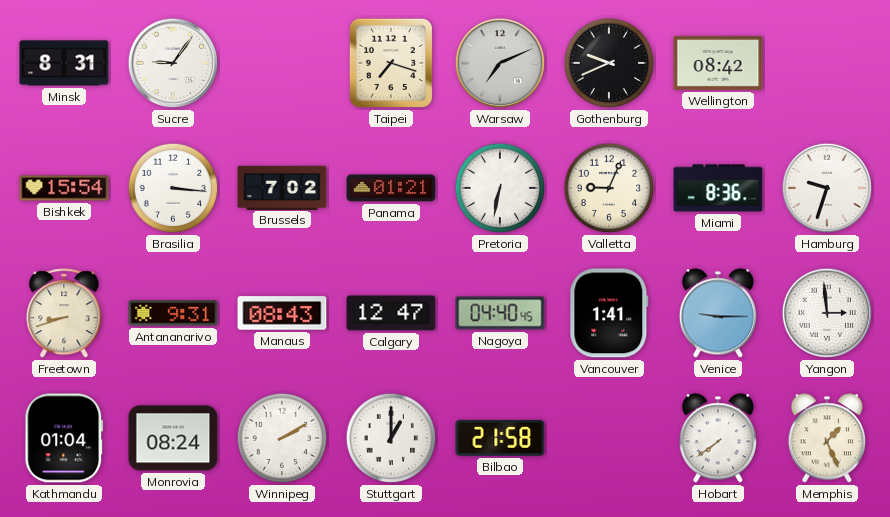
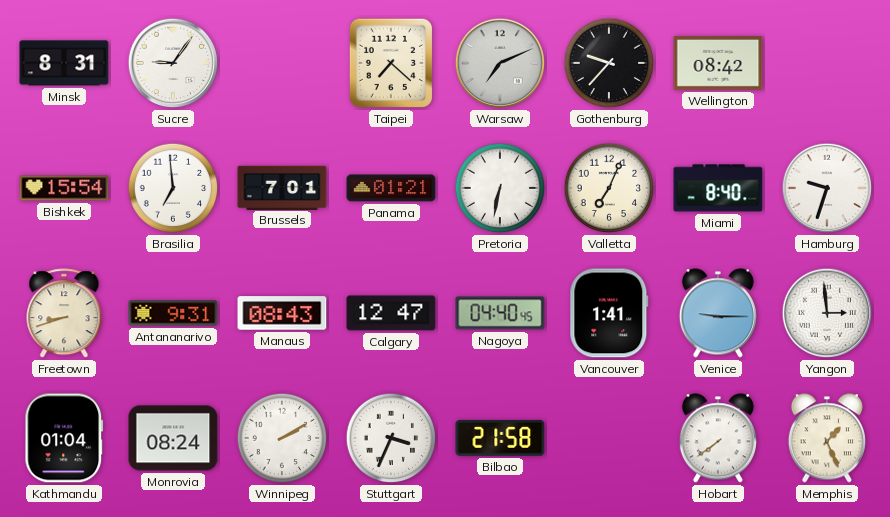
Taipei: 7:18 -> 7:22
Gothenburg: 9:41 -> 9:37
Brasilia: 3:16 -> 6:59
Brussels: 7:02 -> 7:01
Valletta: 9:04 -> 7:04
Miami: 8:36 -> 8:40
Stuttgart: 1:00 -> 3:34
